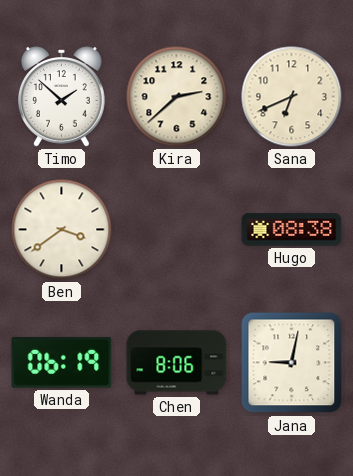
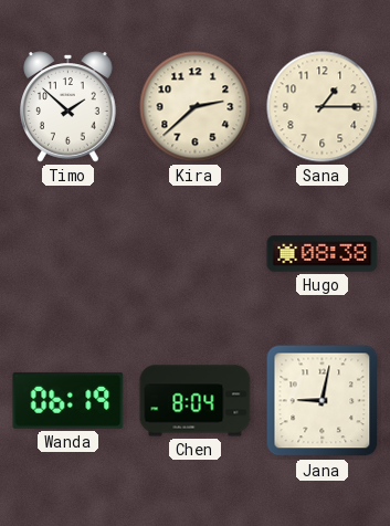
Sana: 6:41 -> 1:15
Ben: 3:39 -> none
Chen: 8:06 -> 8:04
